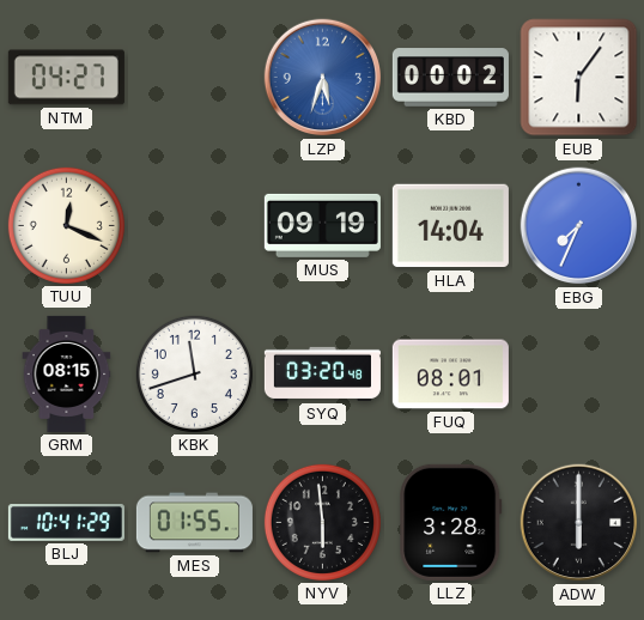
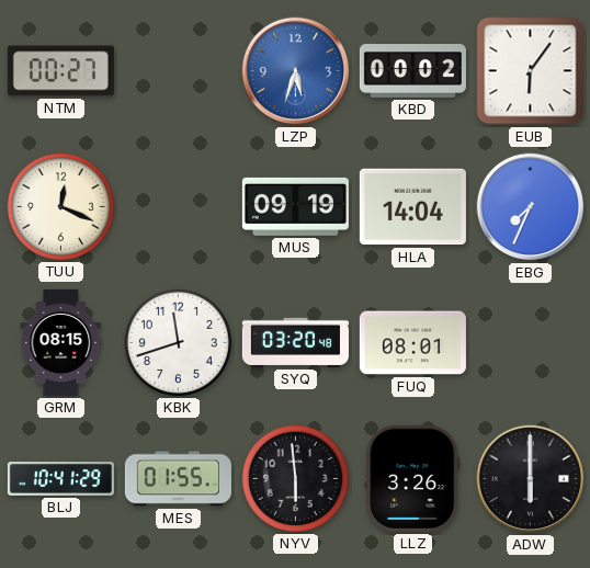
NTM: 04:27 -> 00:27
LLZ: 3:28 -> 3:26
